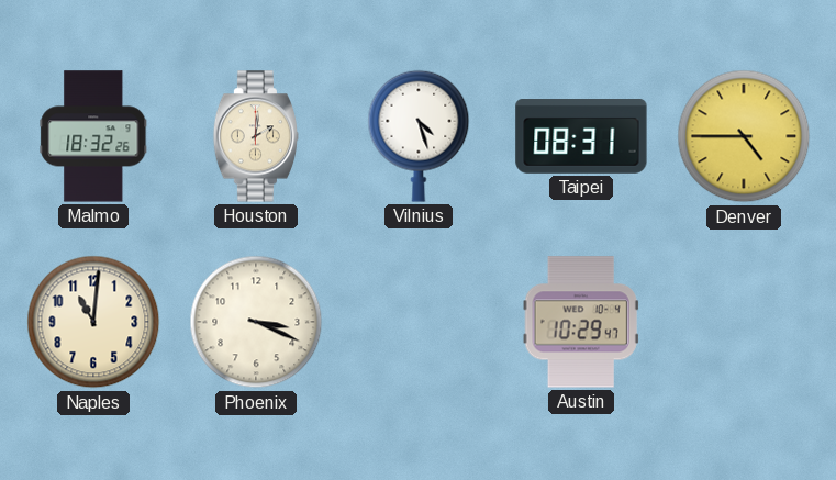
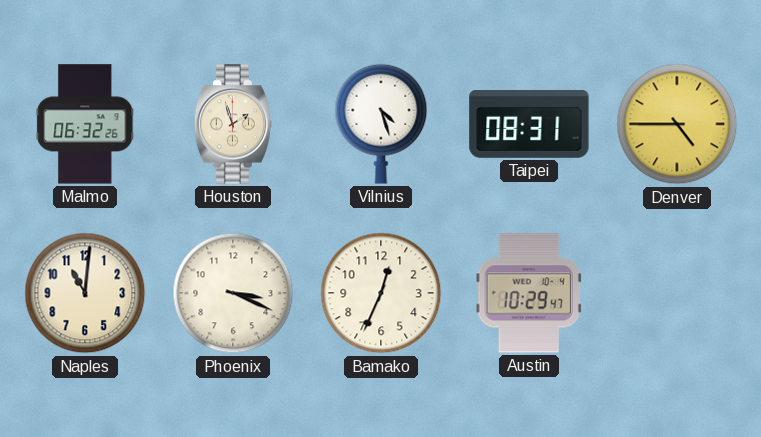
Malmo: 18:32 -> 06:32
Houston: 2:01 -> 1:57
Bamako: none -> 12:34
